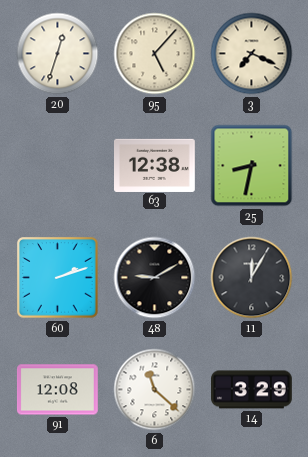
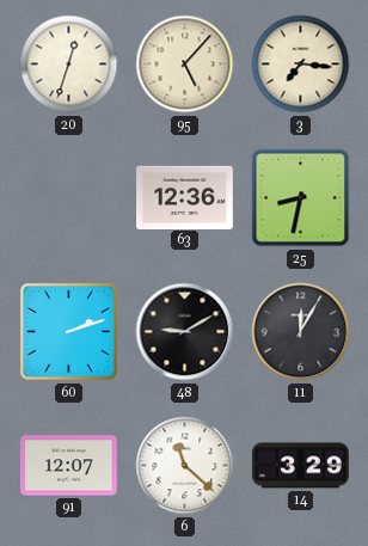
3: 7:19 -> 7:16
63: 12:38 -> 12:36
91: 12:08 -> 12:07
